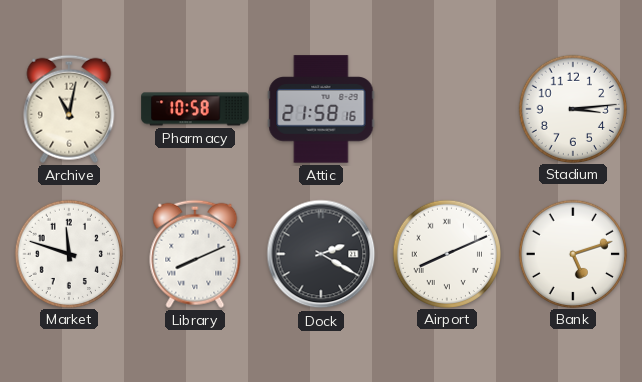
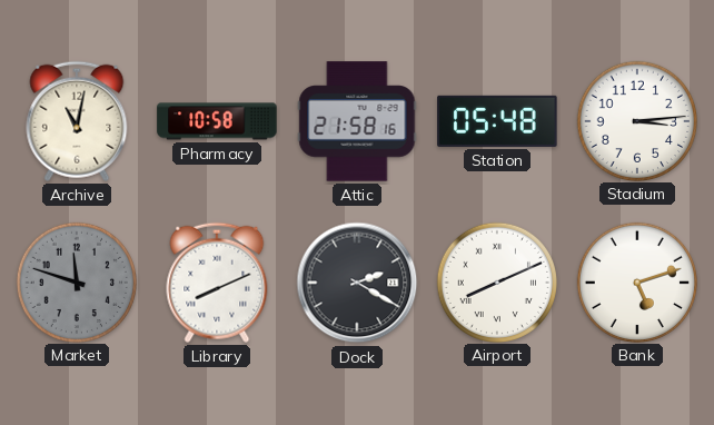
Station: none -> 05:48
Market dial: white -> grey
